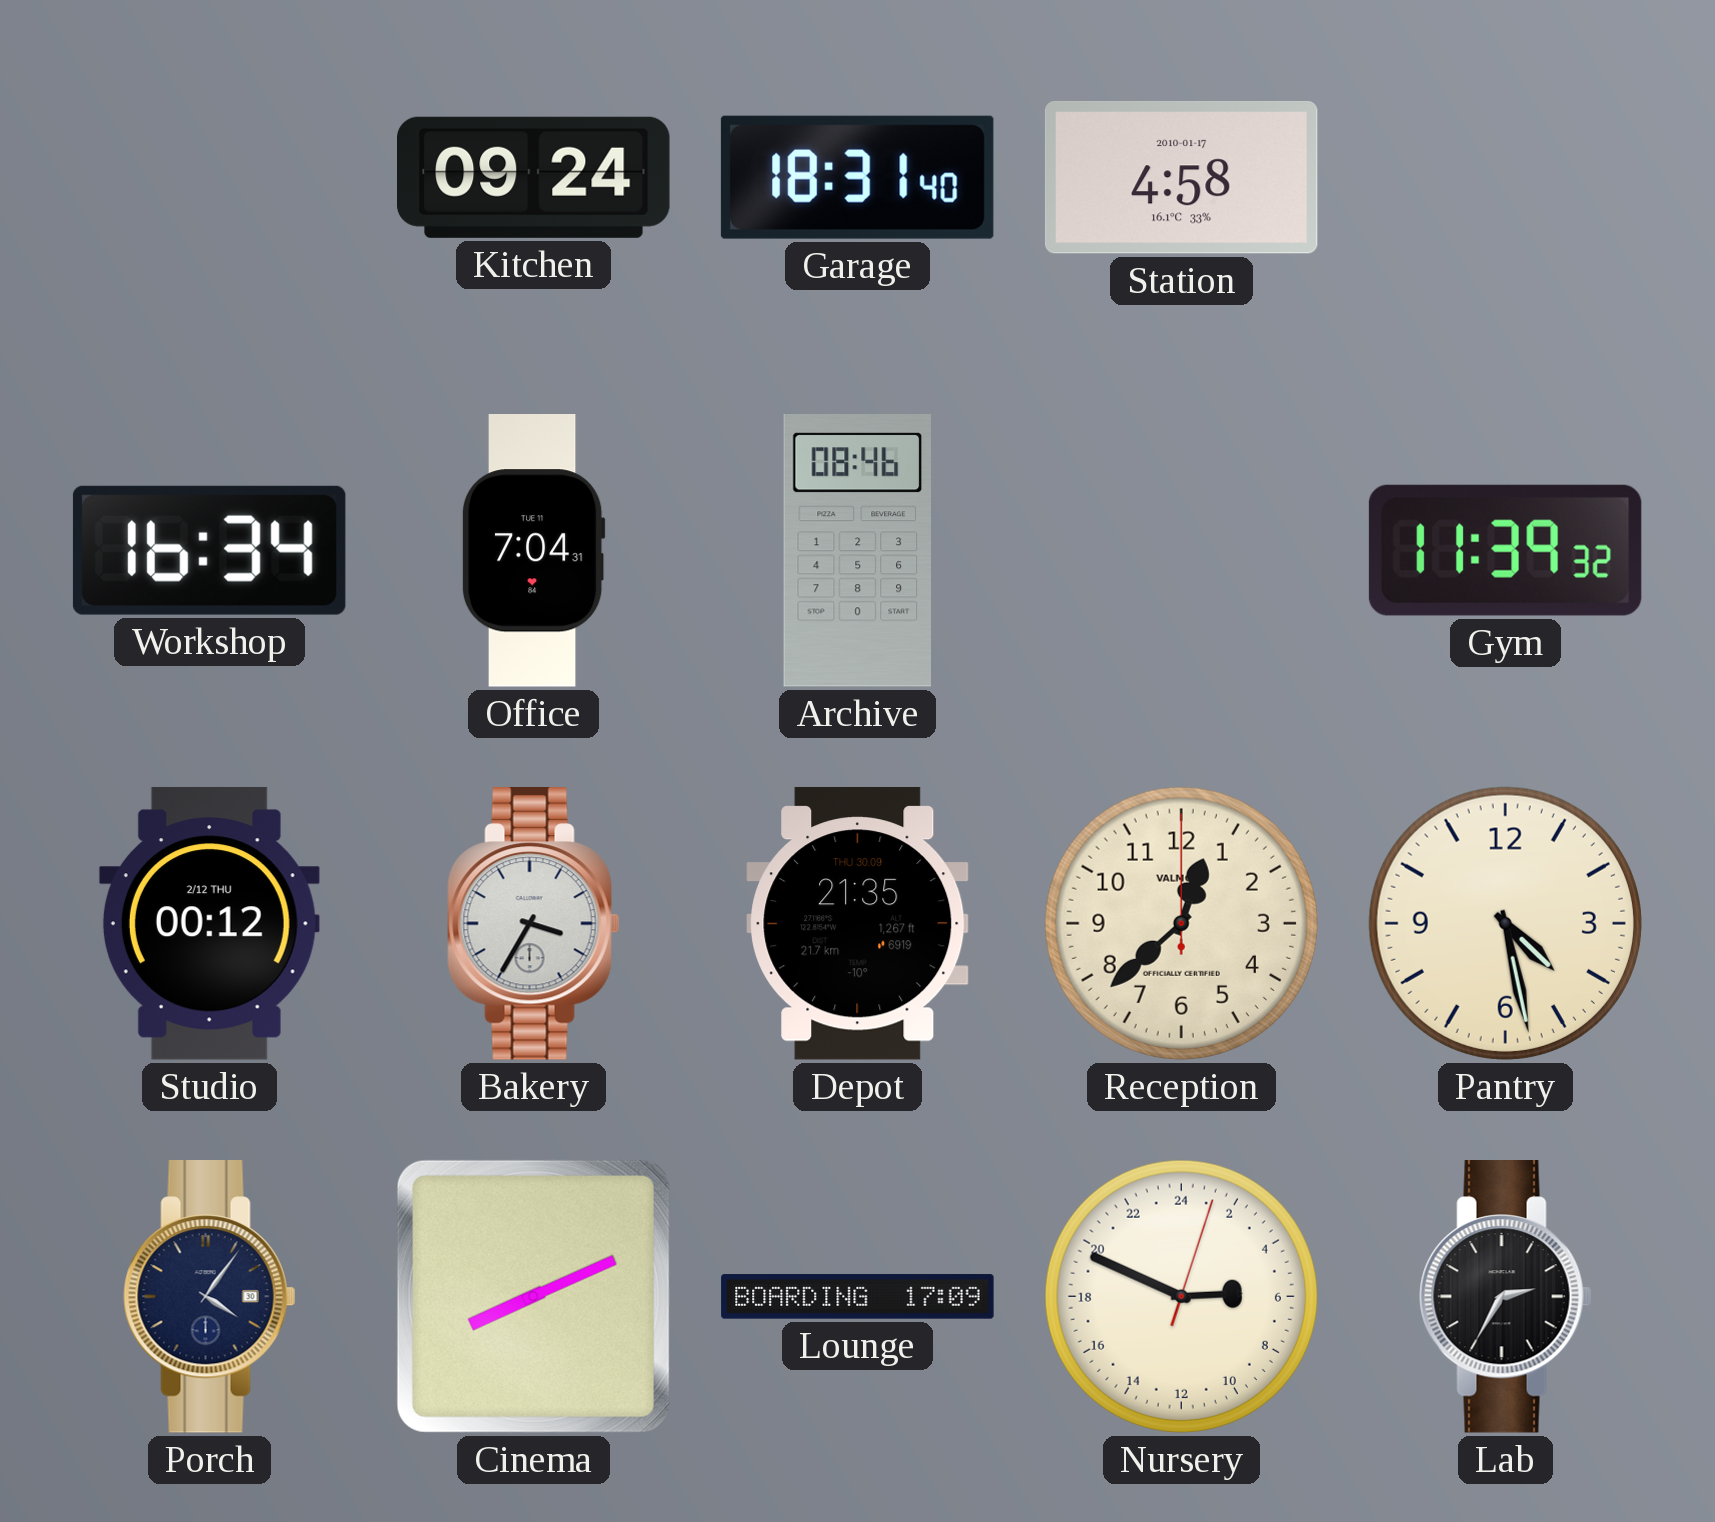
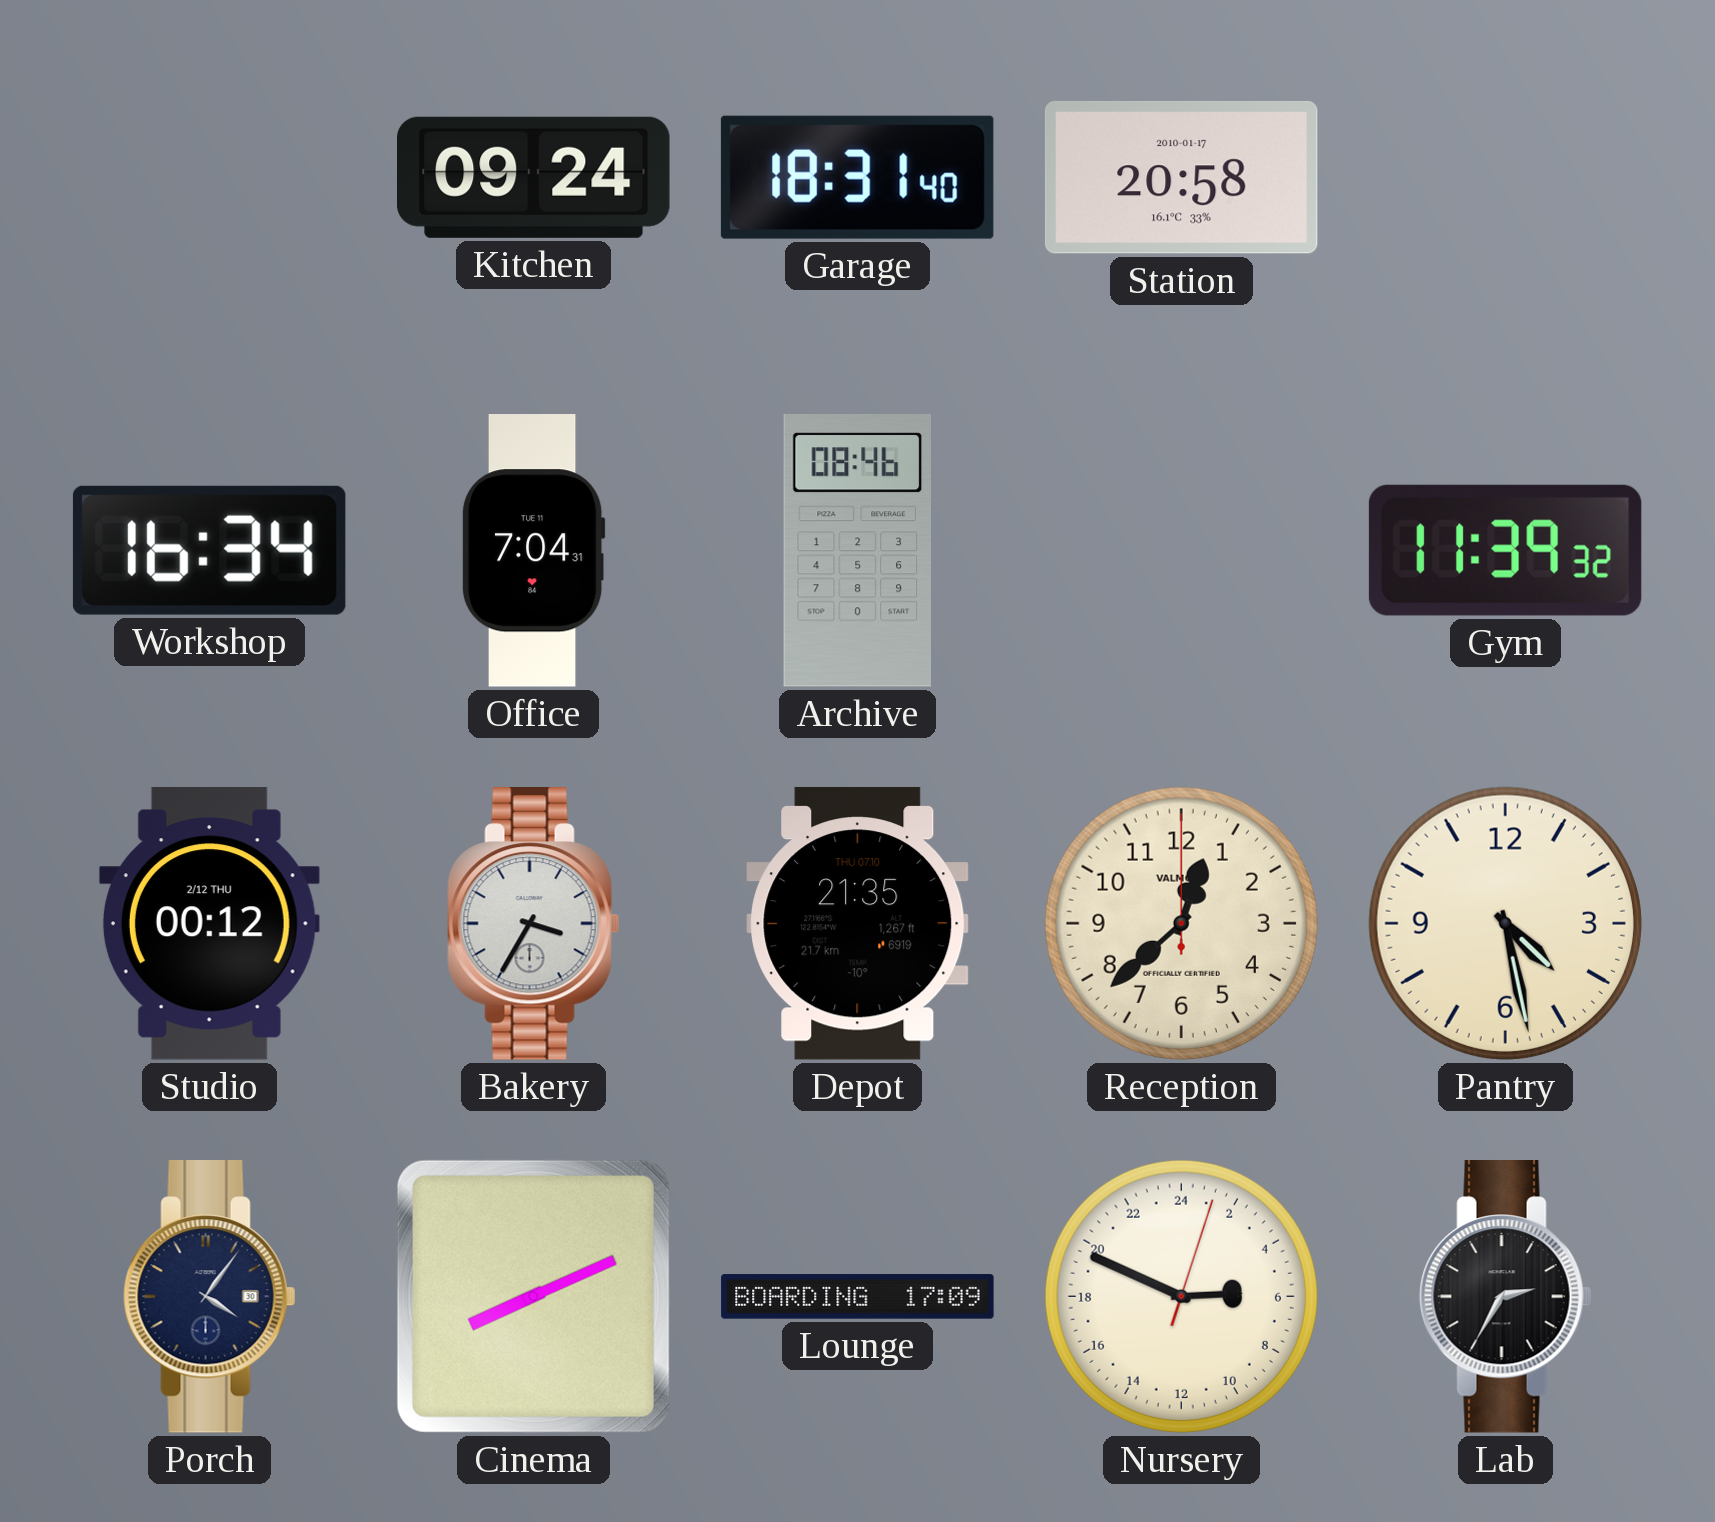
Station: 4:58 -> 20:58
Depot date: THU 30.09 -> THU 07.10
